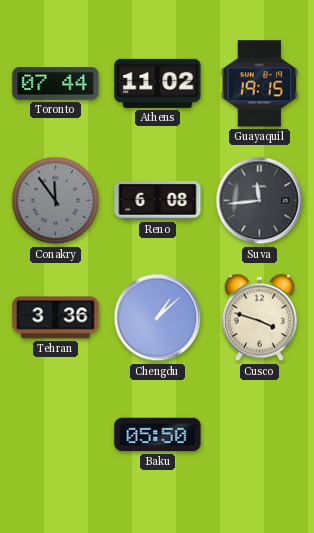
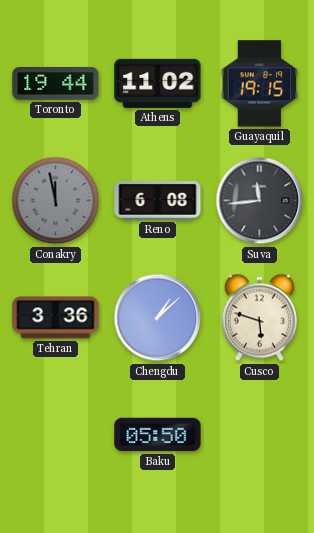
Toronto: 07:44 -> 19:44
Conakry: 11:54 -> 11:58
Cusco: 3:48 -> 5:48
